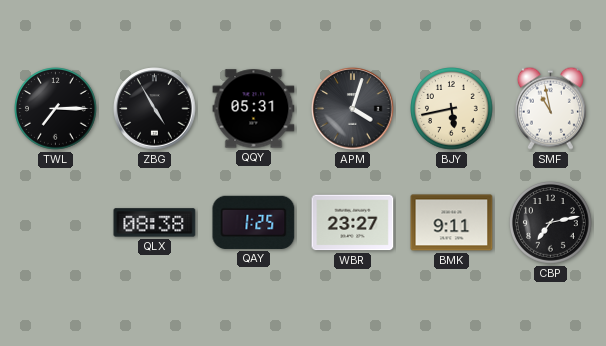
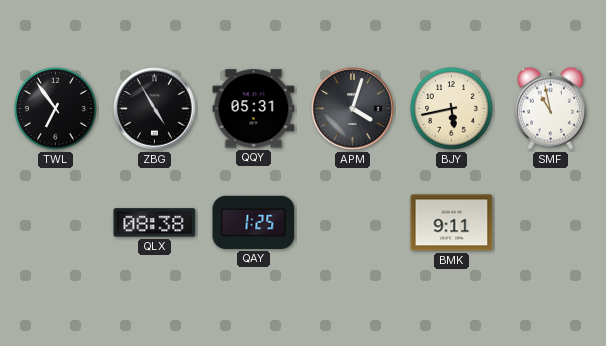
TWL: 7:15 -> 6:54
WBR: 23:27 -> none
CBP: 7:13 -> none
